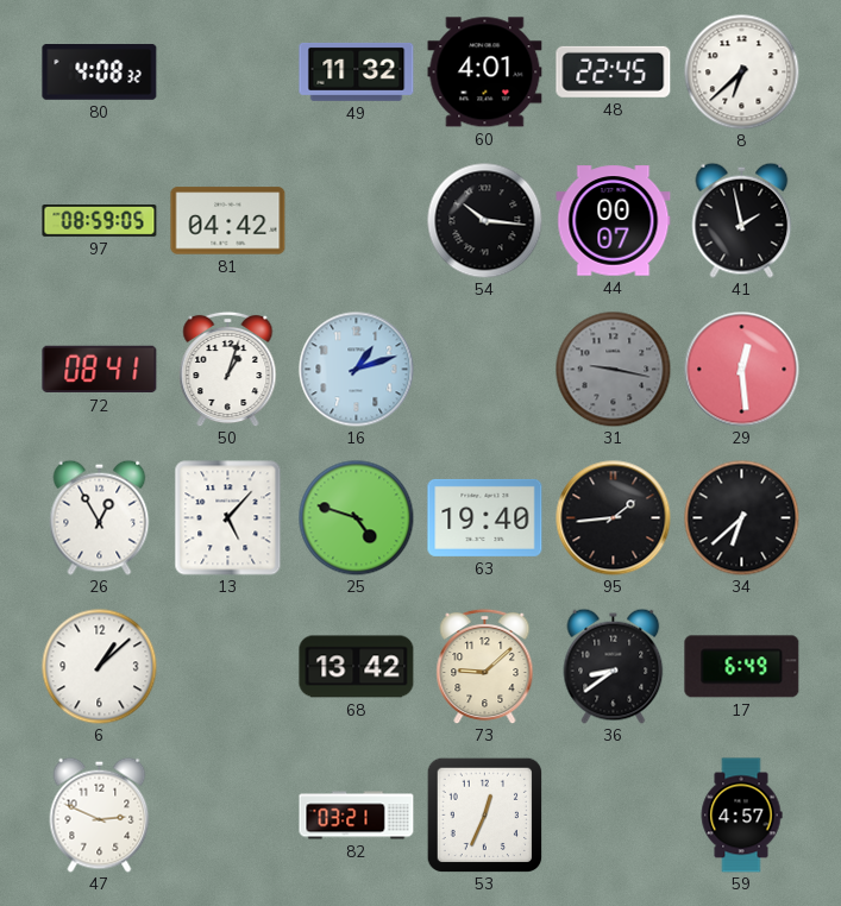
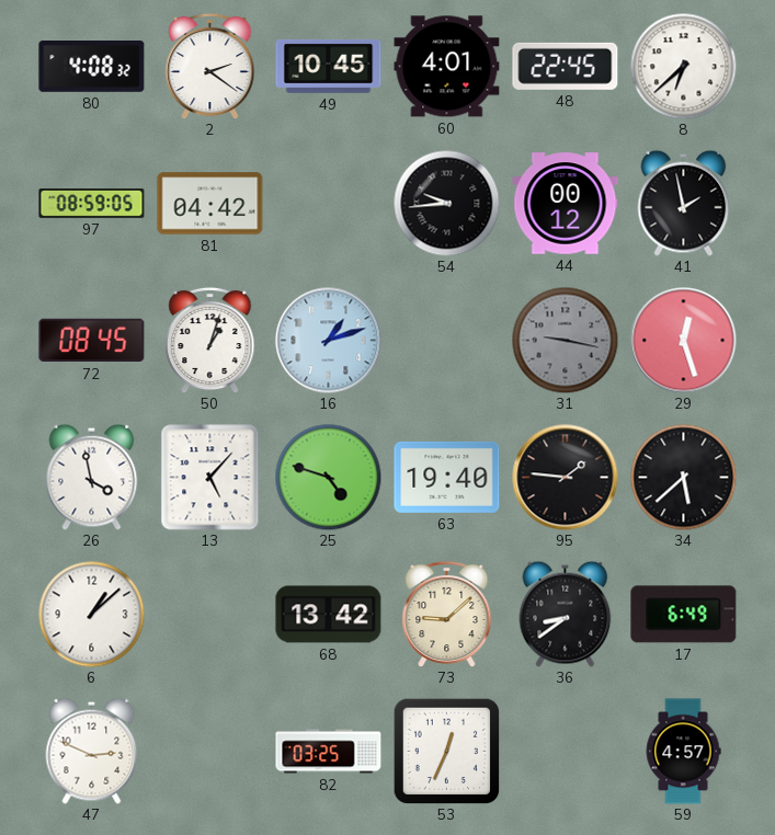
2: none -> 2:21
49: 11:32 -> 10:45
54: 10:16 -> 9:44
44: 00:07 -> 00:12
72: 08:41 -> 08:45
29: 12:29 -> 12:27
26: 12:55 -> 3:58
95: 1:44 -> 1:46
34: 6:38 -> 5:38
82: 03:21 -> 03:25
